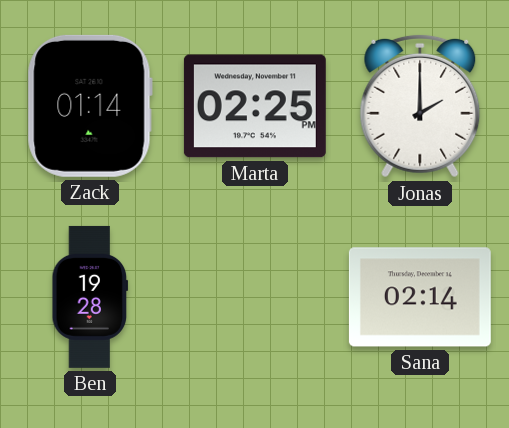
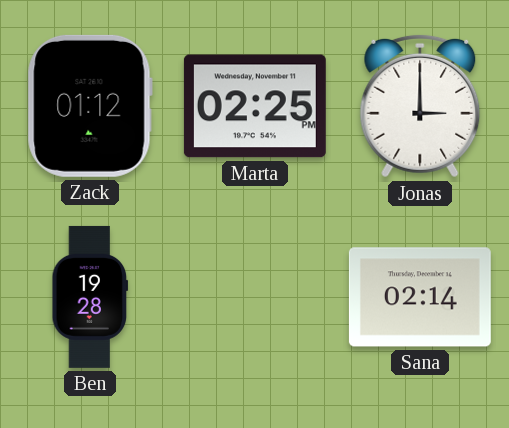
Zack: 01:14 -> 01:12
Jonas: 2:00 -> 3:00
